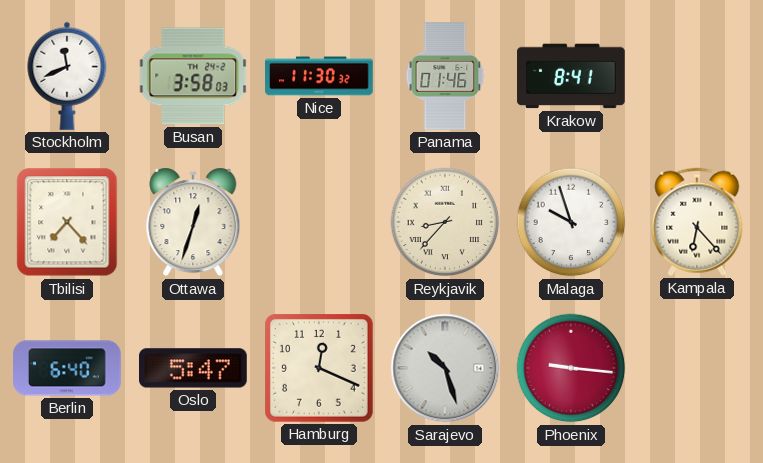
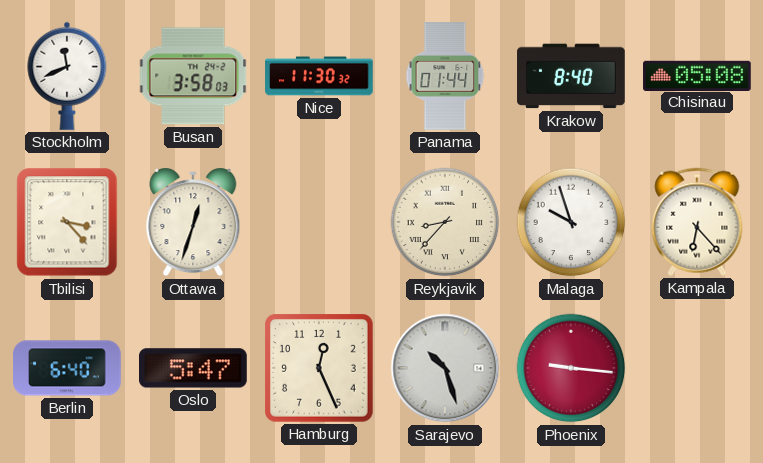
Panama: 01:46 -> 01:44
Krakow: 8:41 -> 8:40
Chisinau: none -> 05:08
Tbilisi: 7:23 -> 3:23
Hamburg: 12:19 -> 12:26
